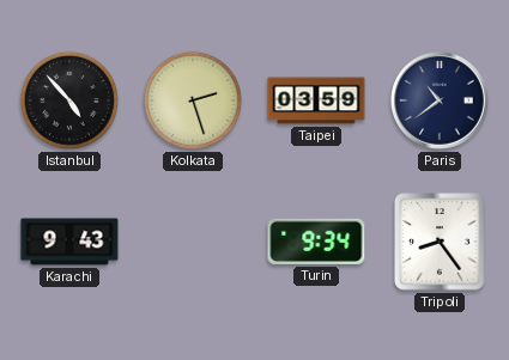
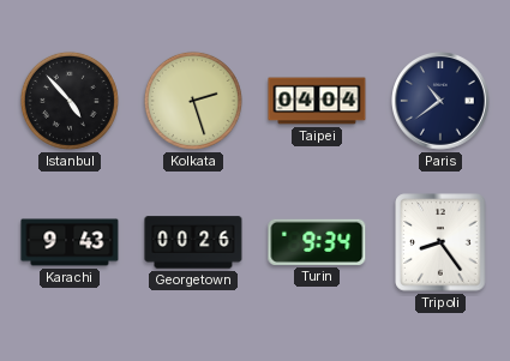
Taipei: 03:59 -> 04:04
Georgetown: none -> 00:26
